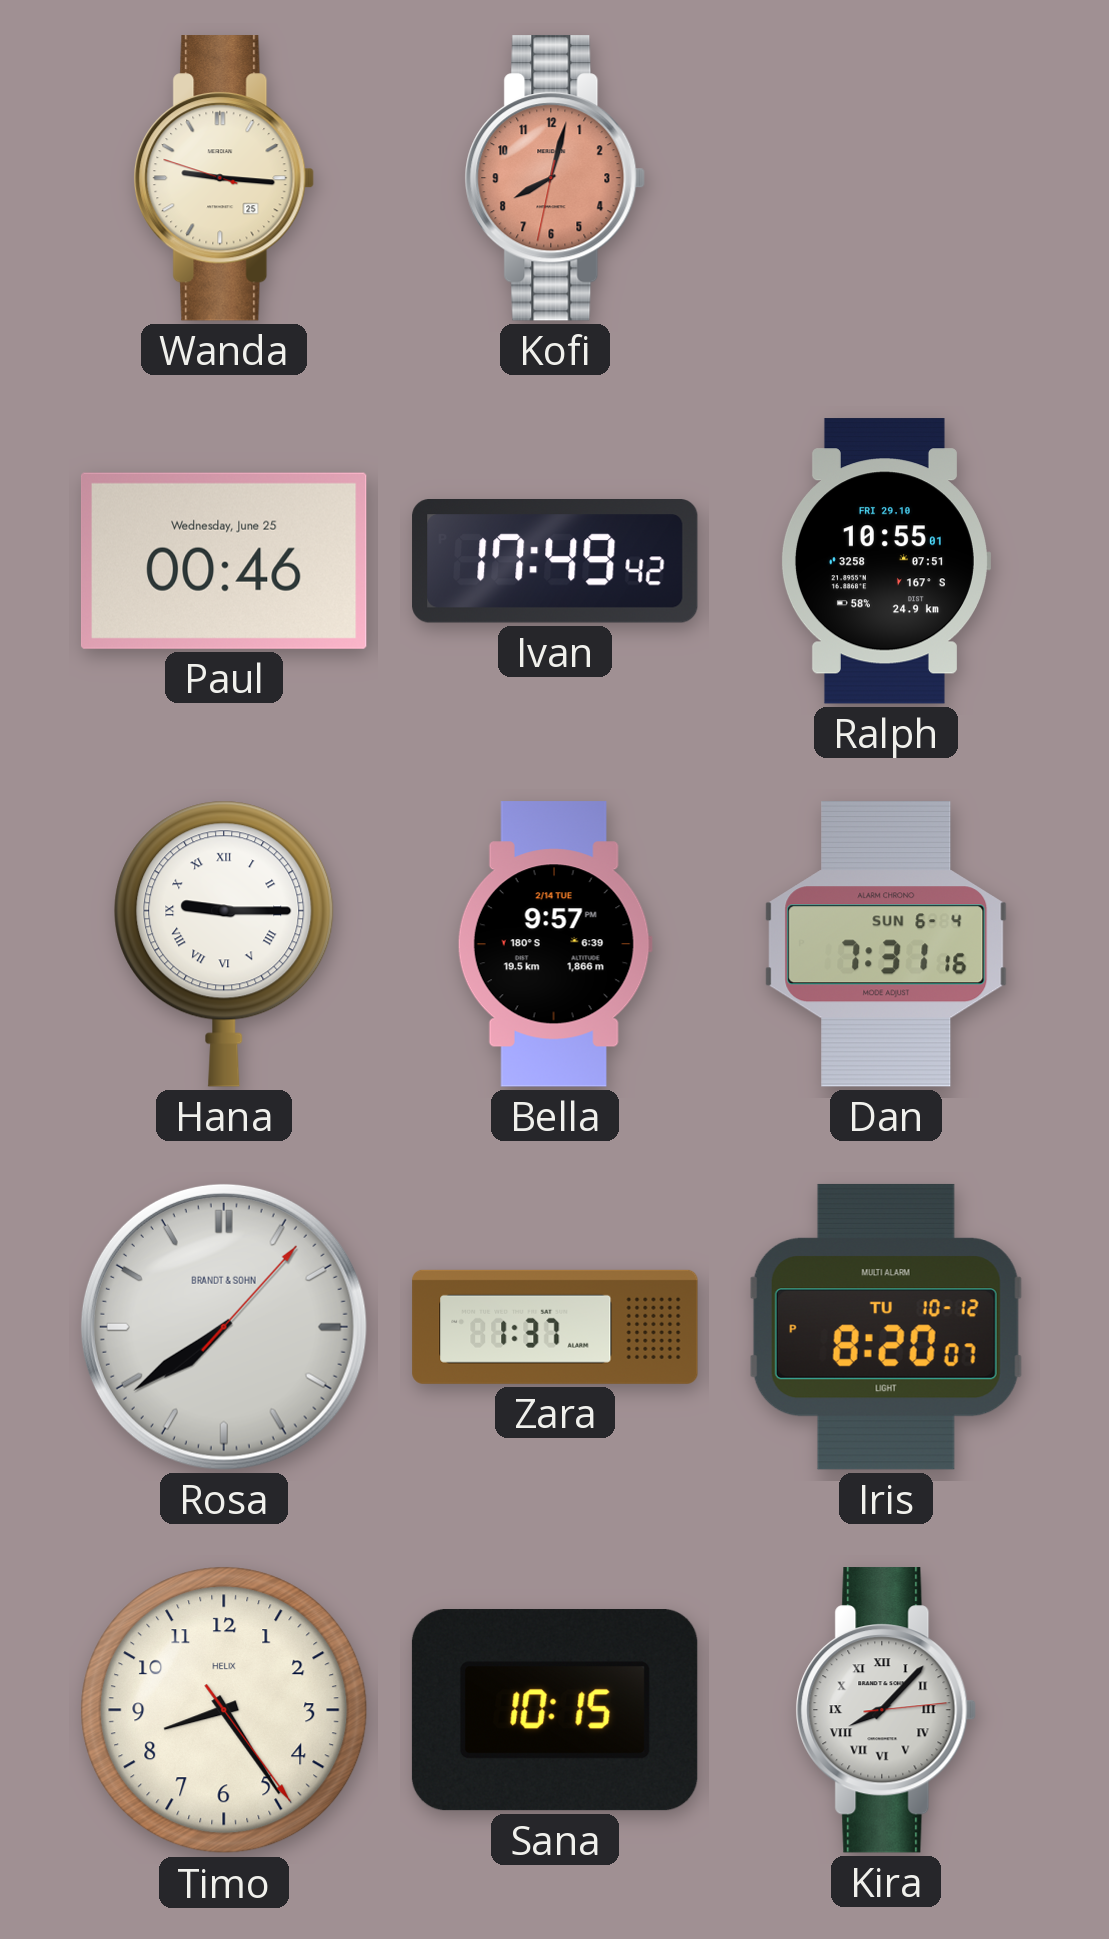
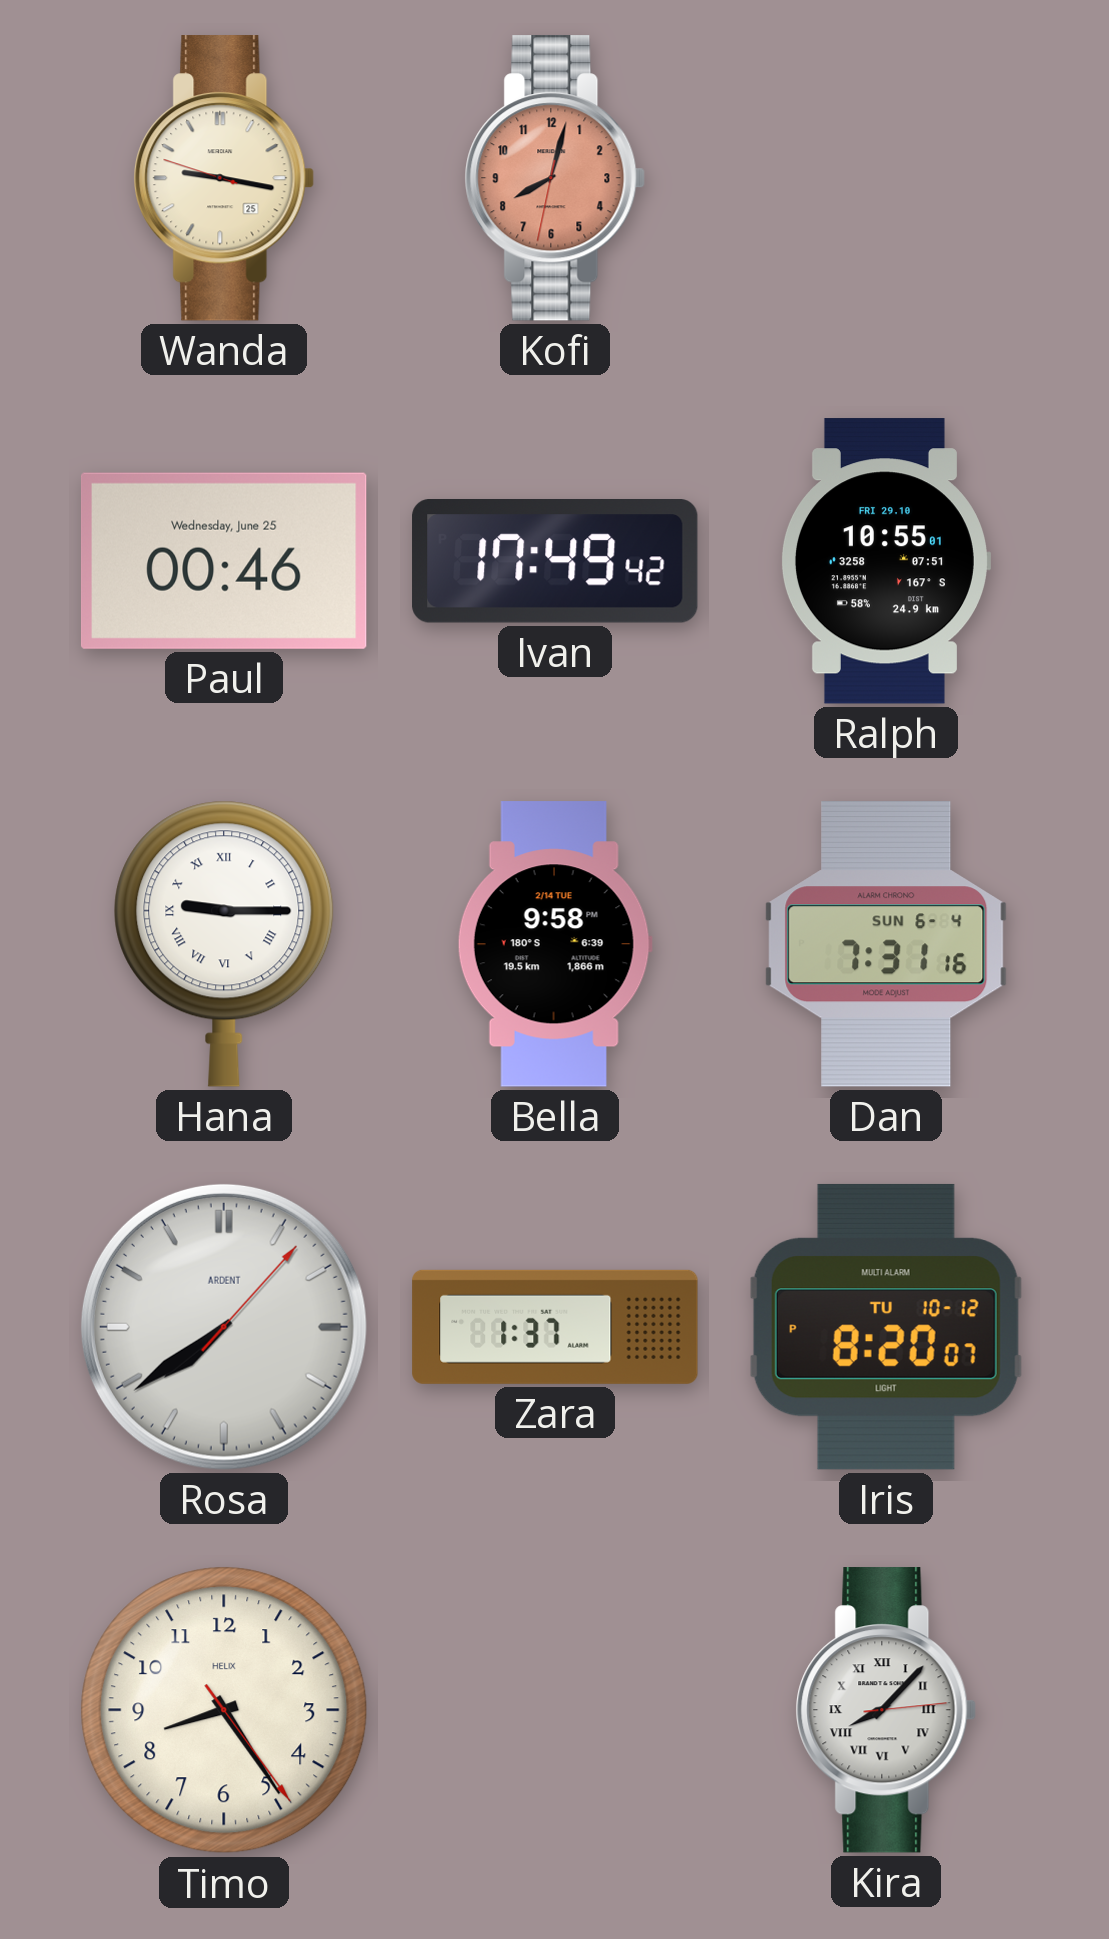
Wanda: 9:15 -> 9:16
Bella: 9:57 -> 9:58
Rosa brand: BRANDT & SOHN -> ARDENT
Sana: 10:15 -> none
